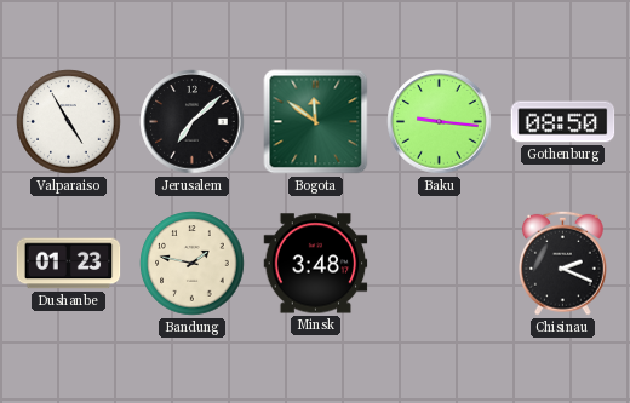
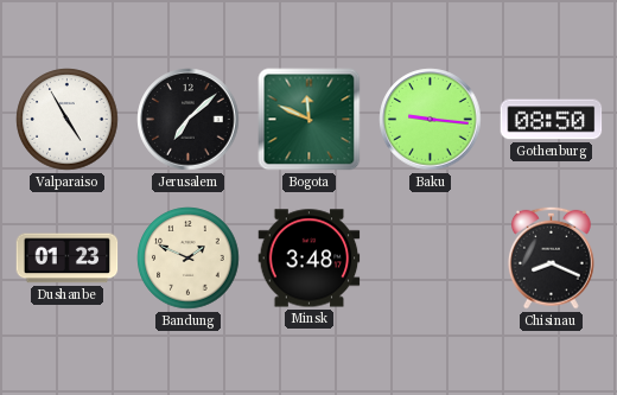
Bogota: 11:51 -> 11:49
Bandung: 1:47 -> 1:49
Chisinau: 2:19 -> 8:19
